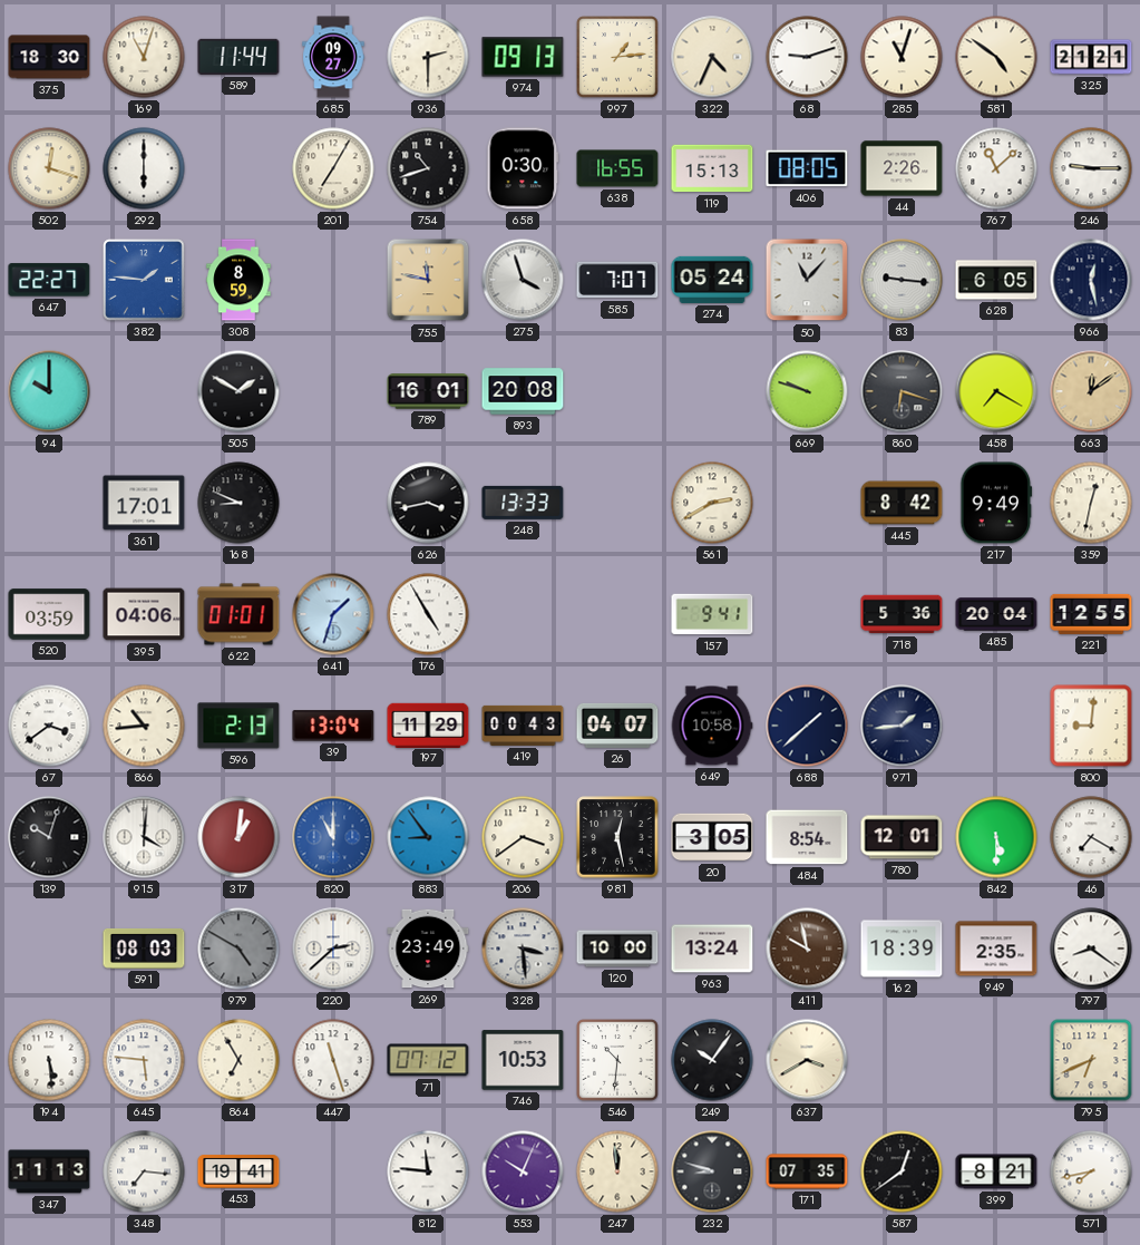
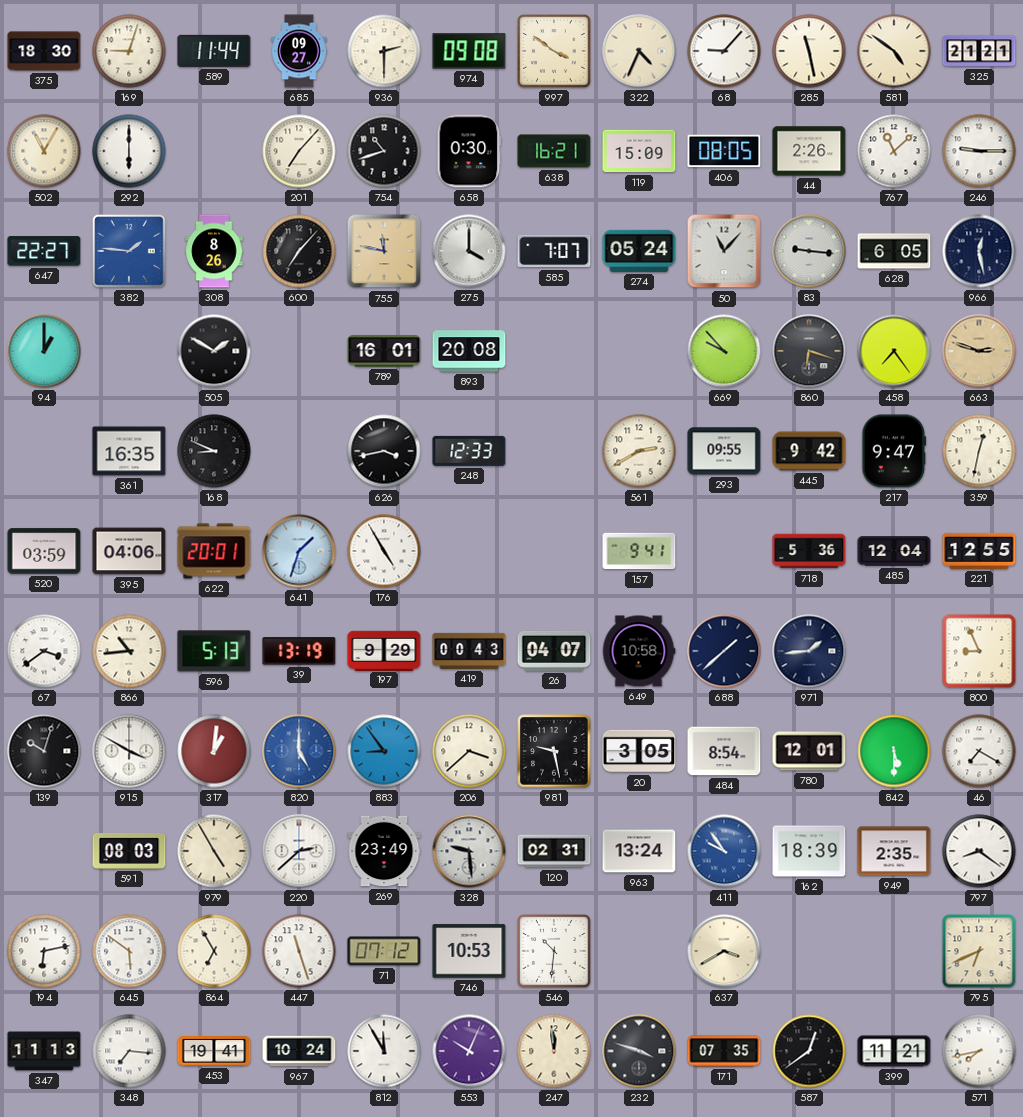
169: 11:03 -> 9:03
974: 09:13 -> 09:08
997: 1:14 -> 3:51
68: 9:12 -> 9:07
285: 11:03 -> 11:28
502: 12:18 -> 11:05
201: 7:05 -> 7:07
638: 16:55 -> 16:21
119: 15:13 -> 15:09
308: 8:59 -> 8:26
600: none -> 7:07
275: 3:57 -> 4:00
94: 10:00 -> 1:00
669: 9:48 -> 9:53
458: 7:20 -> 7:24
663: 12:09 -> 2:48
361: 17:01 -> 16:35
248: 13:33 -> 12:33
293: none -> 09:55
445: 8:42 -> 9:42
217: 9:49 -> 9:47
622: 01:01 -> 20:01
485: 20:04 -> 12:04
596: 2:13 -> 5:13
39: 13:04 -> 13:19
197: 11:29 -> 9:29
800: 9:01 -> 8:56
915: 4:01 -> 3:50
820: 11:00 -> 5:00
206: 3:39 -> 3:38
981: 12:28 -> 9:28
979: 4:50 -> 4:55
979 dial: grey -> cream
328: 3:29 -> 9:29
120: 10:00 -> 02:31
411: 9:58 -> 9:54
411 dial: brown -> blue
194: 5:29 -> 6:13
645: 5:46 -> 5:51
249: 10:06 -> none
967: none -> 10:24
812: 11:46 -> 11:55
232: 8:48 -> 3:48
399: 8:21 -> 11:21
